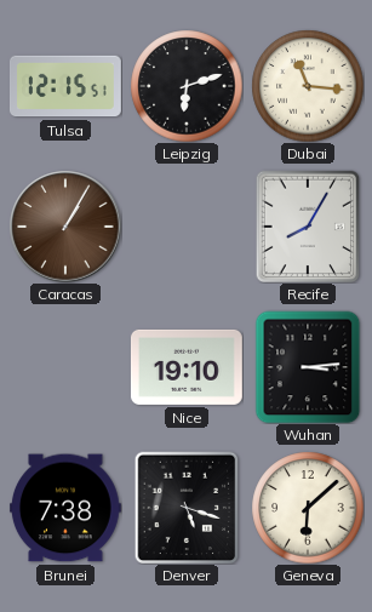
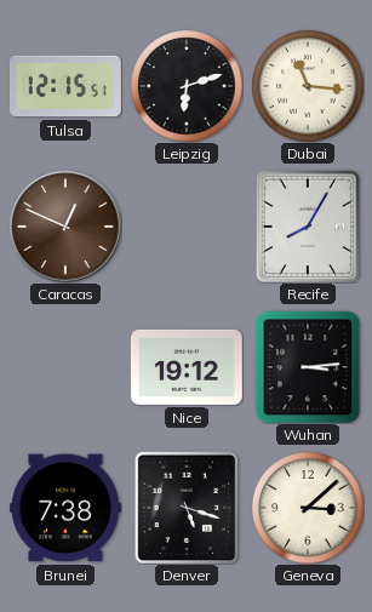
Caracas: 1:05 -> 12:49
Nice: 19:10 -> 19:12
Geneva: 6:08 -> 3:08
